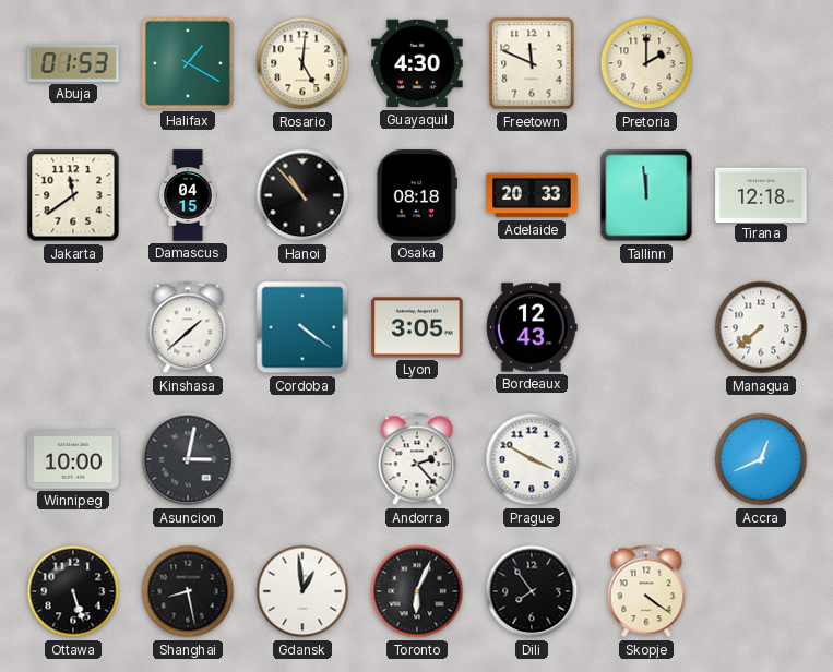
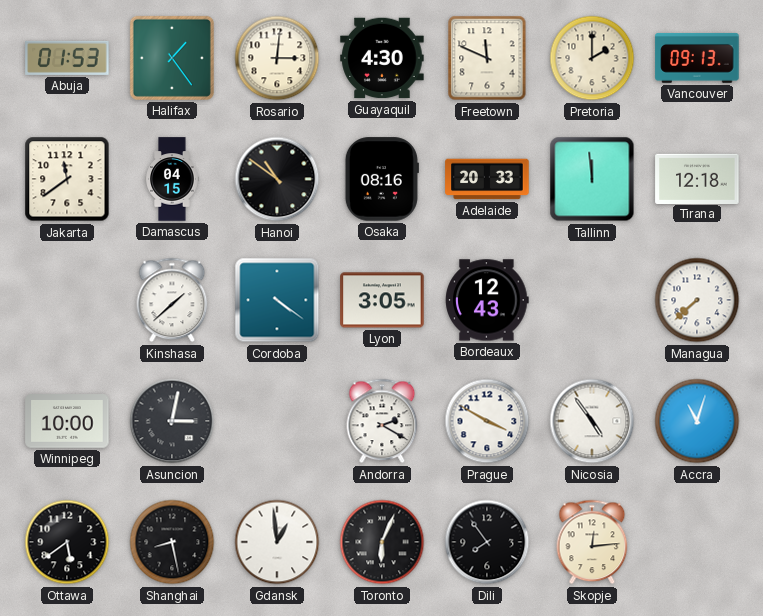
Halifax: 1:20 -> 1:24
Rosario: 5:01 -> 3:01
Vancouver: none -> 09:13
Hanoi: 10:53 -> 10:51
Osaka: 08:18 -> 08:16
Andorra: 2:23 -> 2:20
Nicosia: none -> 4:54
Accra: 12:41 -> 11:03
Ottawa: 5:27 -> 5:39
Skopje: 4:21 -> 12:14
